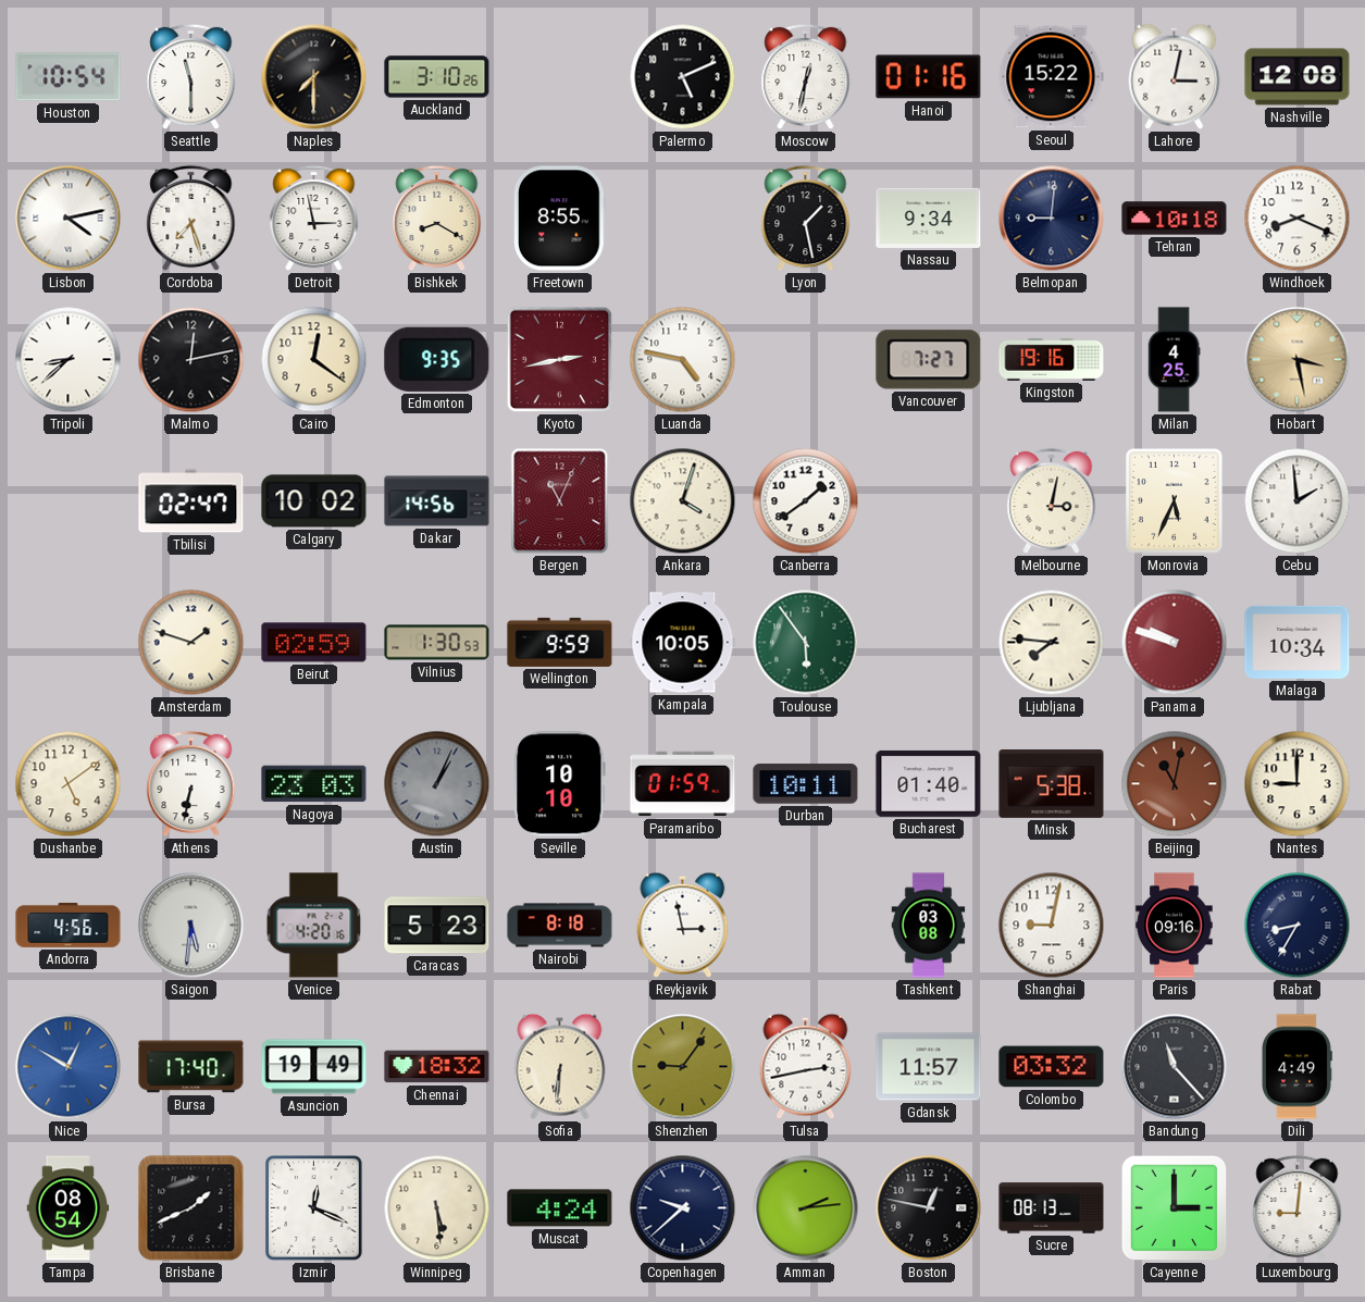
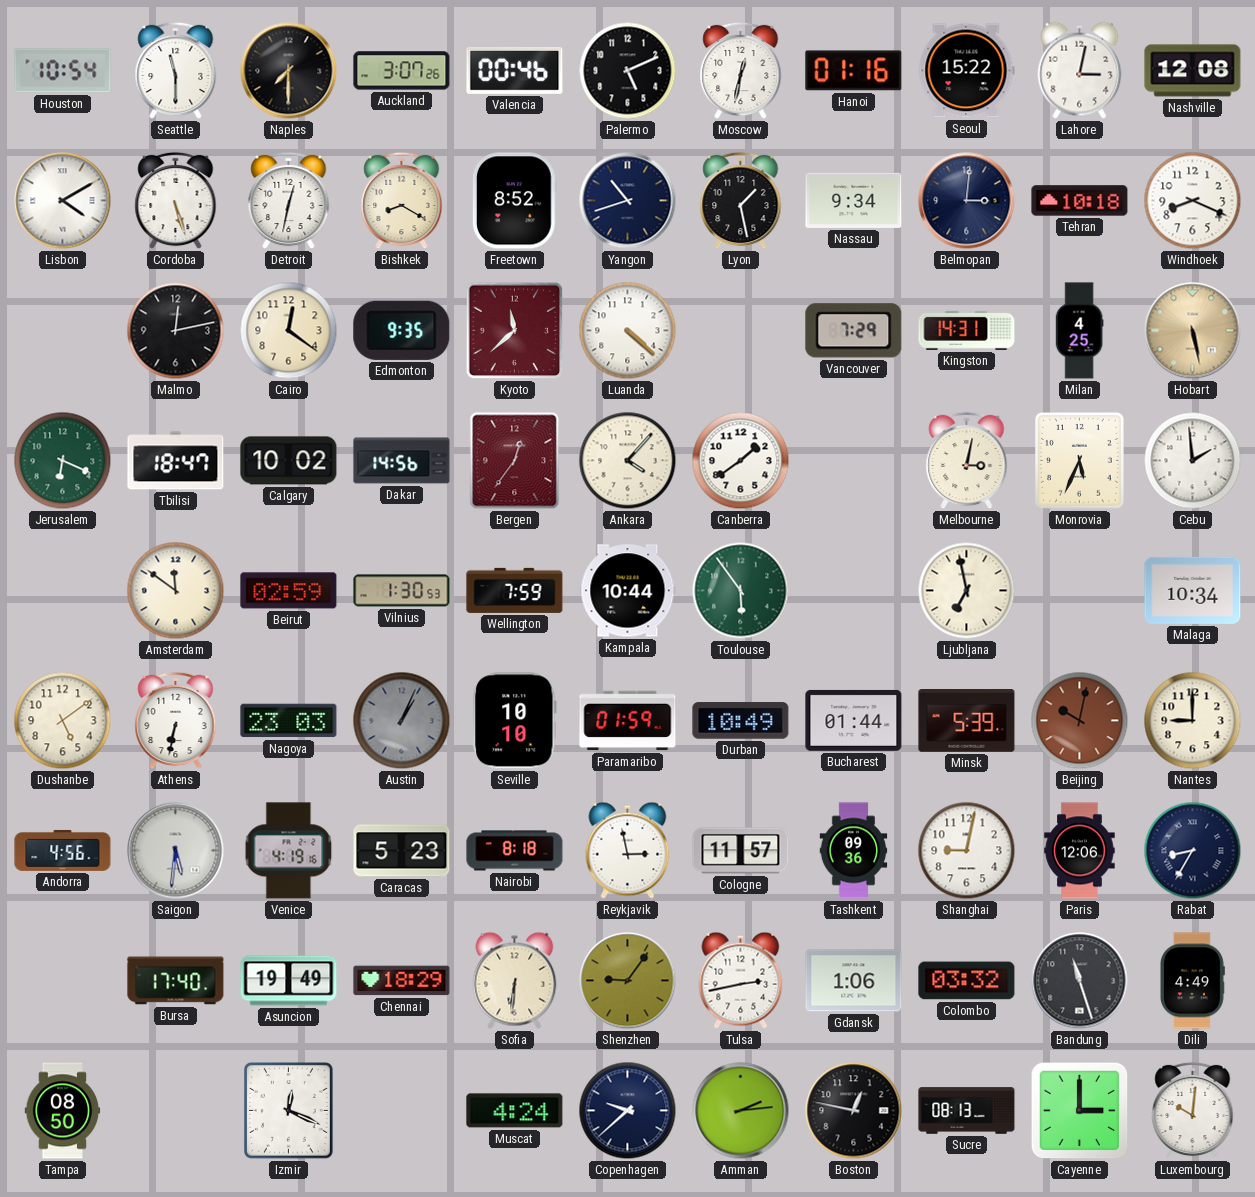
Auckland: 3:10 -> 3:07
Valencia: none -> 00:46
Lisbon: 4:13 -> 4:10
Cordoba: 7:27 -> 5:27
Detroit: 2:58 -> 12:32
Freetown: 8:55 -> 8:52
Yangon: none -> 10:42
Belmopan: 9:01 -> 3:01
Tripoli: 8:38 -> none
Kyoto: 2:43 -> 11:38
Luanda: 4:47 -> 4:22
Vancouver: 7:27 -> 7:29
Kingston: 19:16 -> 14:31
Hobart: 3:28 -> 5:28
Jerusalem: none -> 6:19
Tbilisi: 02:47 -> 18:47
Bergen: 11:04 -> 12:36
Ankara: 4:03 -> 4:07
Amsterdam: 1:48 -> 11:51
Wellington: 9:59 -> 7:59
Kampala: 10:05 -> 10:44
Ljubljana: 7:46 -> 6:58
Panama: 9:48 -> none
Durban: 10:11 -> 10:49
Bucharest: 01:40 -> 01:44
Minsk: 5:38 -> 5:39
Beijing: 11:02 -> 10:02
Venice: 4:20 -> 4:19
Cologne: none -> 11:57
Tashkent: 03:08 -> 09:36
Paris: 09:16 -> 12:06
Nice: 12:50 -> none
Chennai: 18:32 -> 18:29
Gdansk: 11:57 -> 1:06
Bandung: 11:23 -> 11:27
Tampa: 08:54 -> 08:50
Brisbane: 1:41 -> none
Winnipeg: 5:29 -> none
Luxembourg: 9:01 -> 10:01
